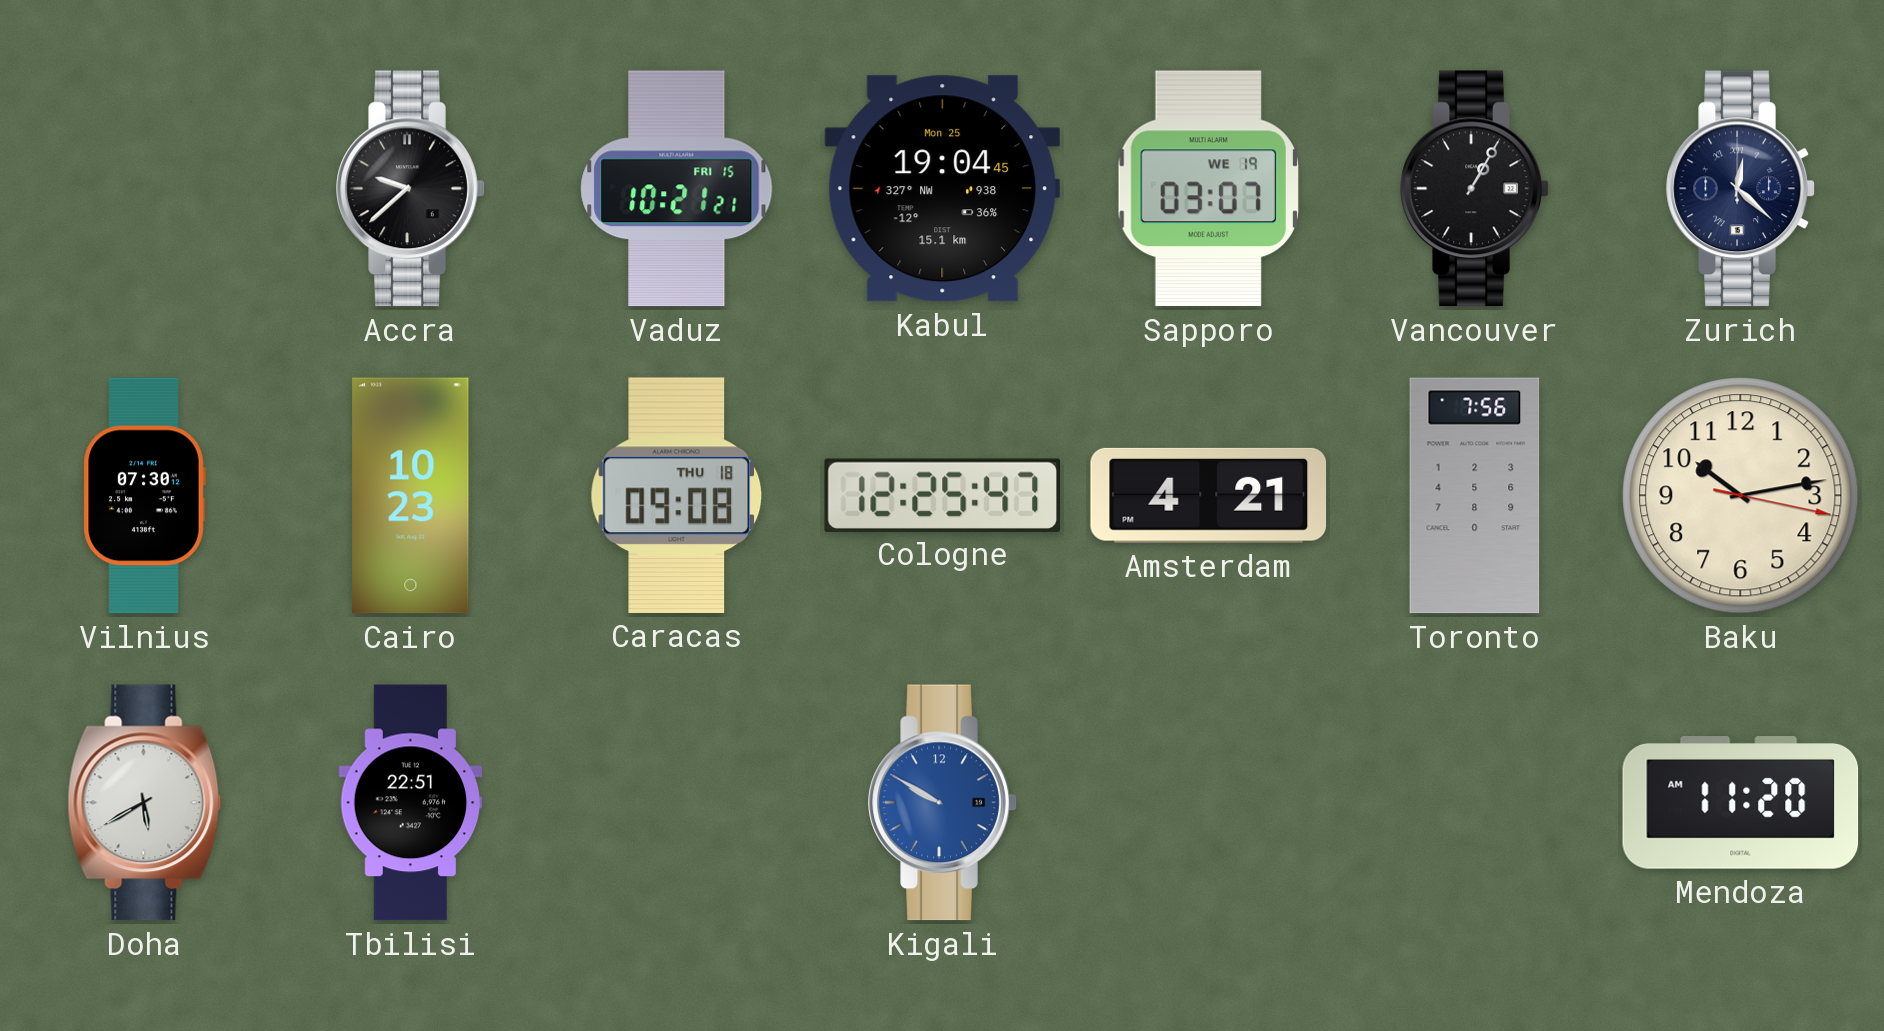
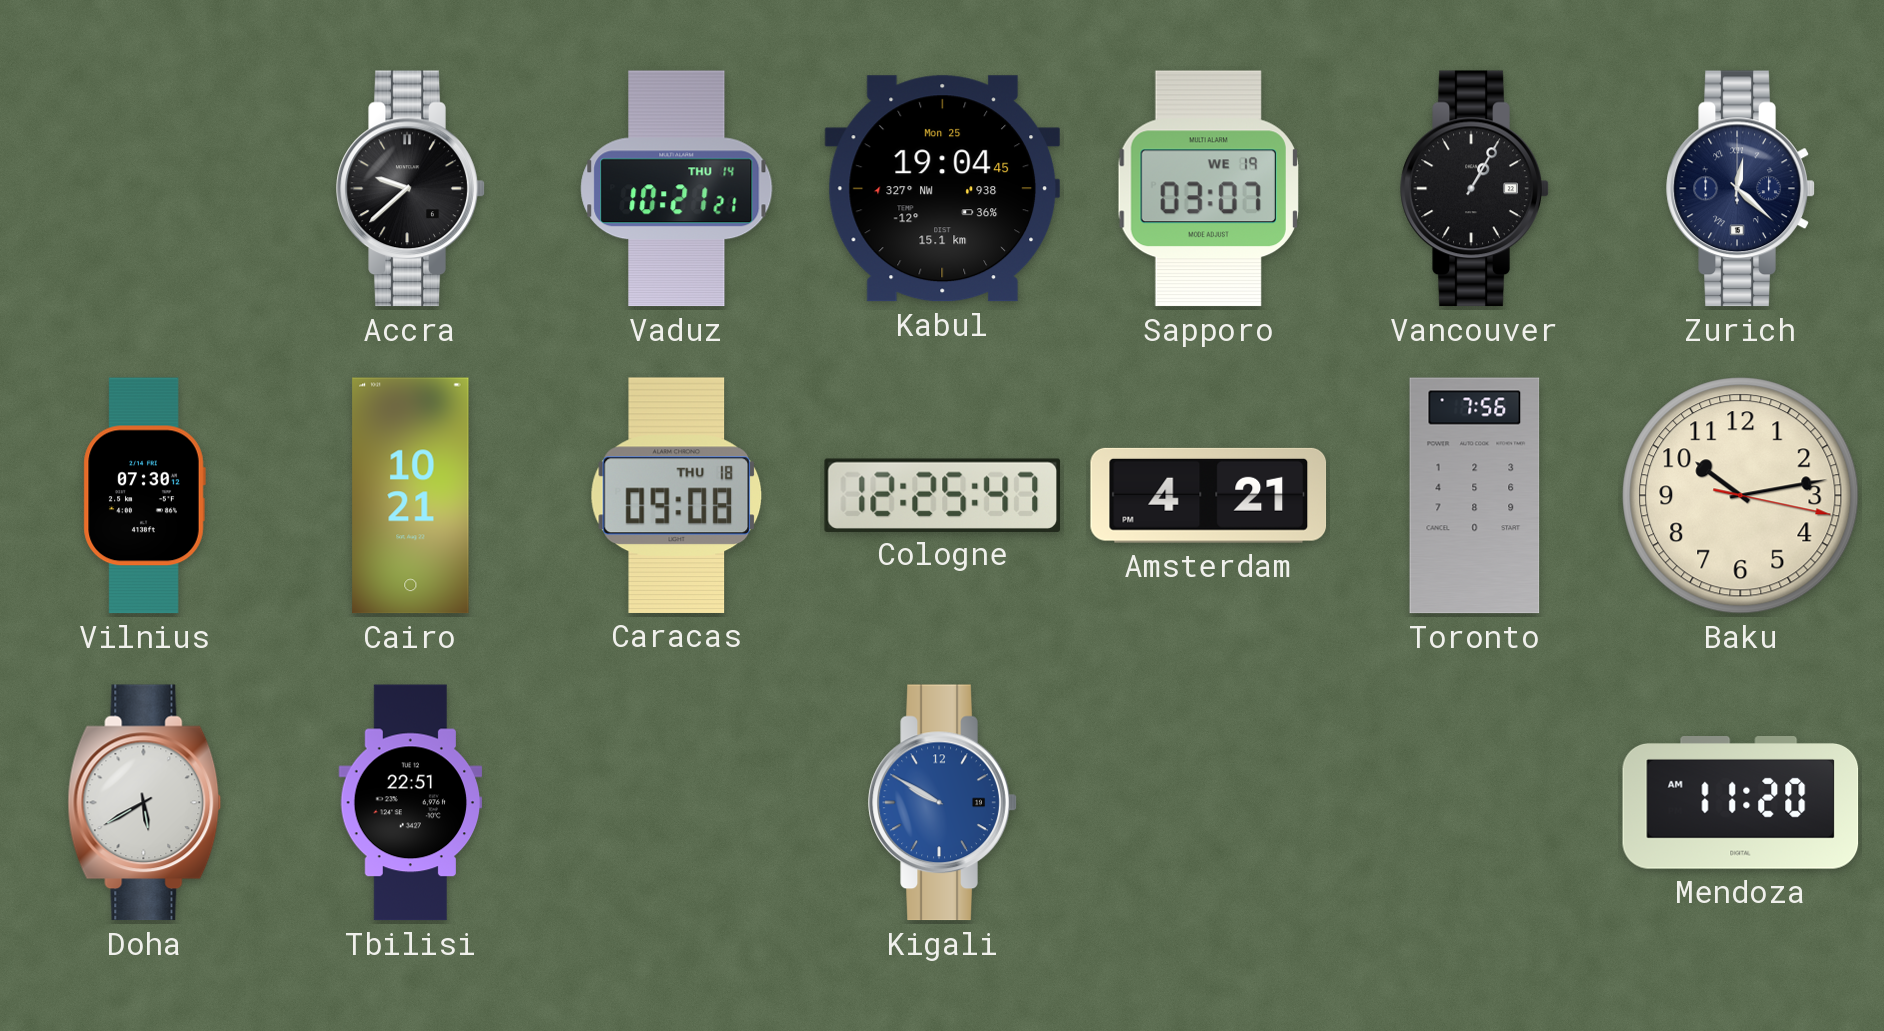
Vaduz date: FRI 15 -> THU 14
Cairo: 10:23 -> 10:21
